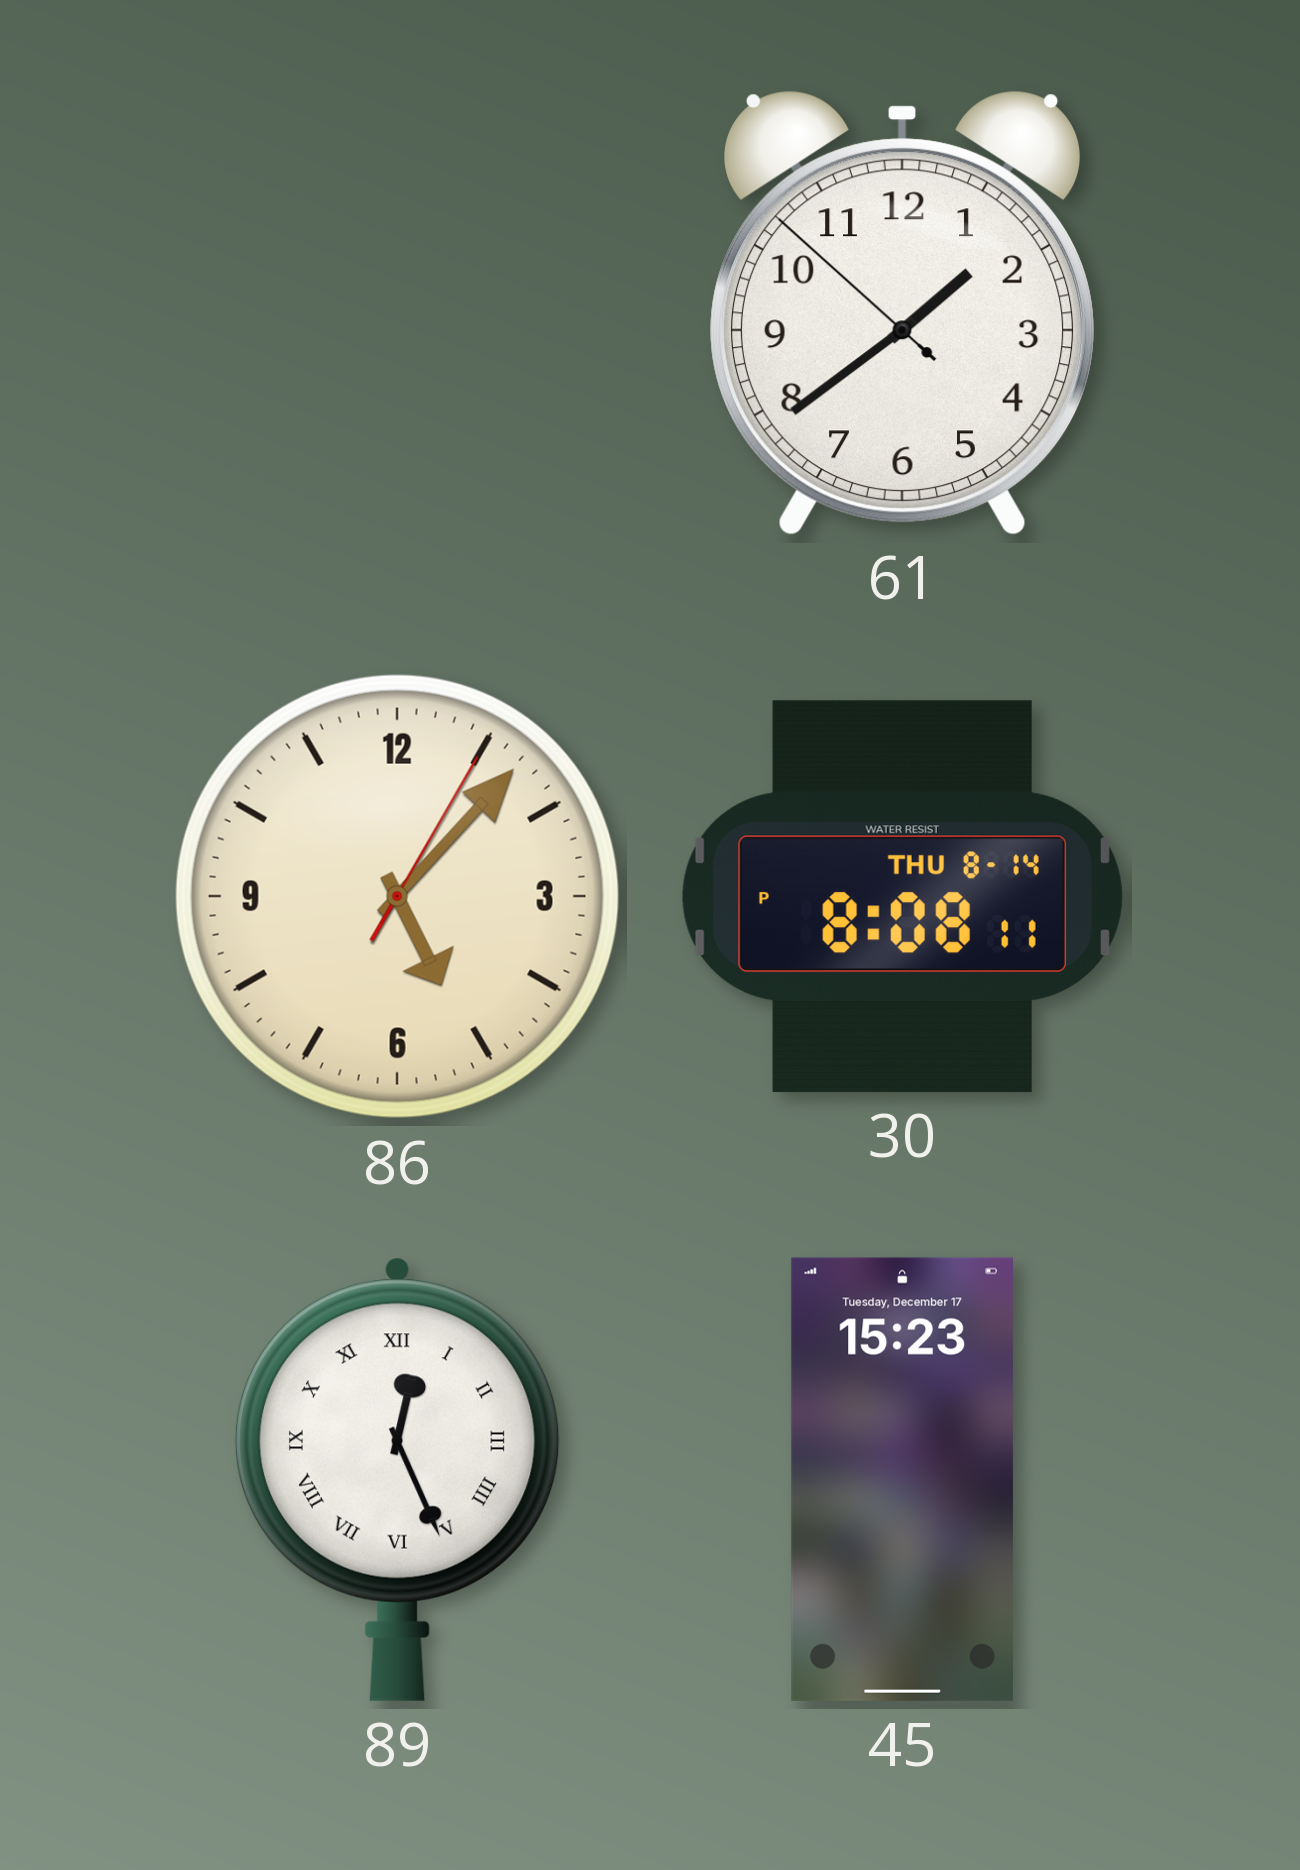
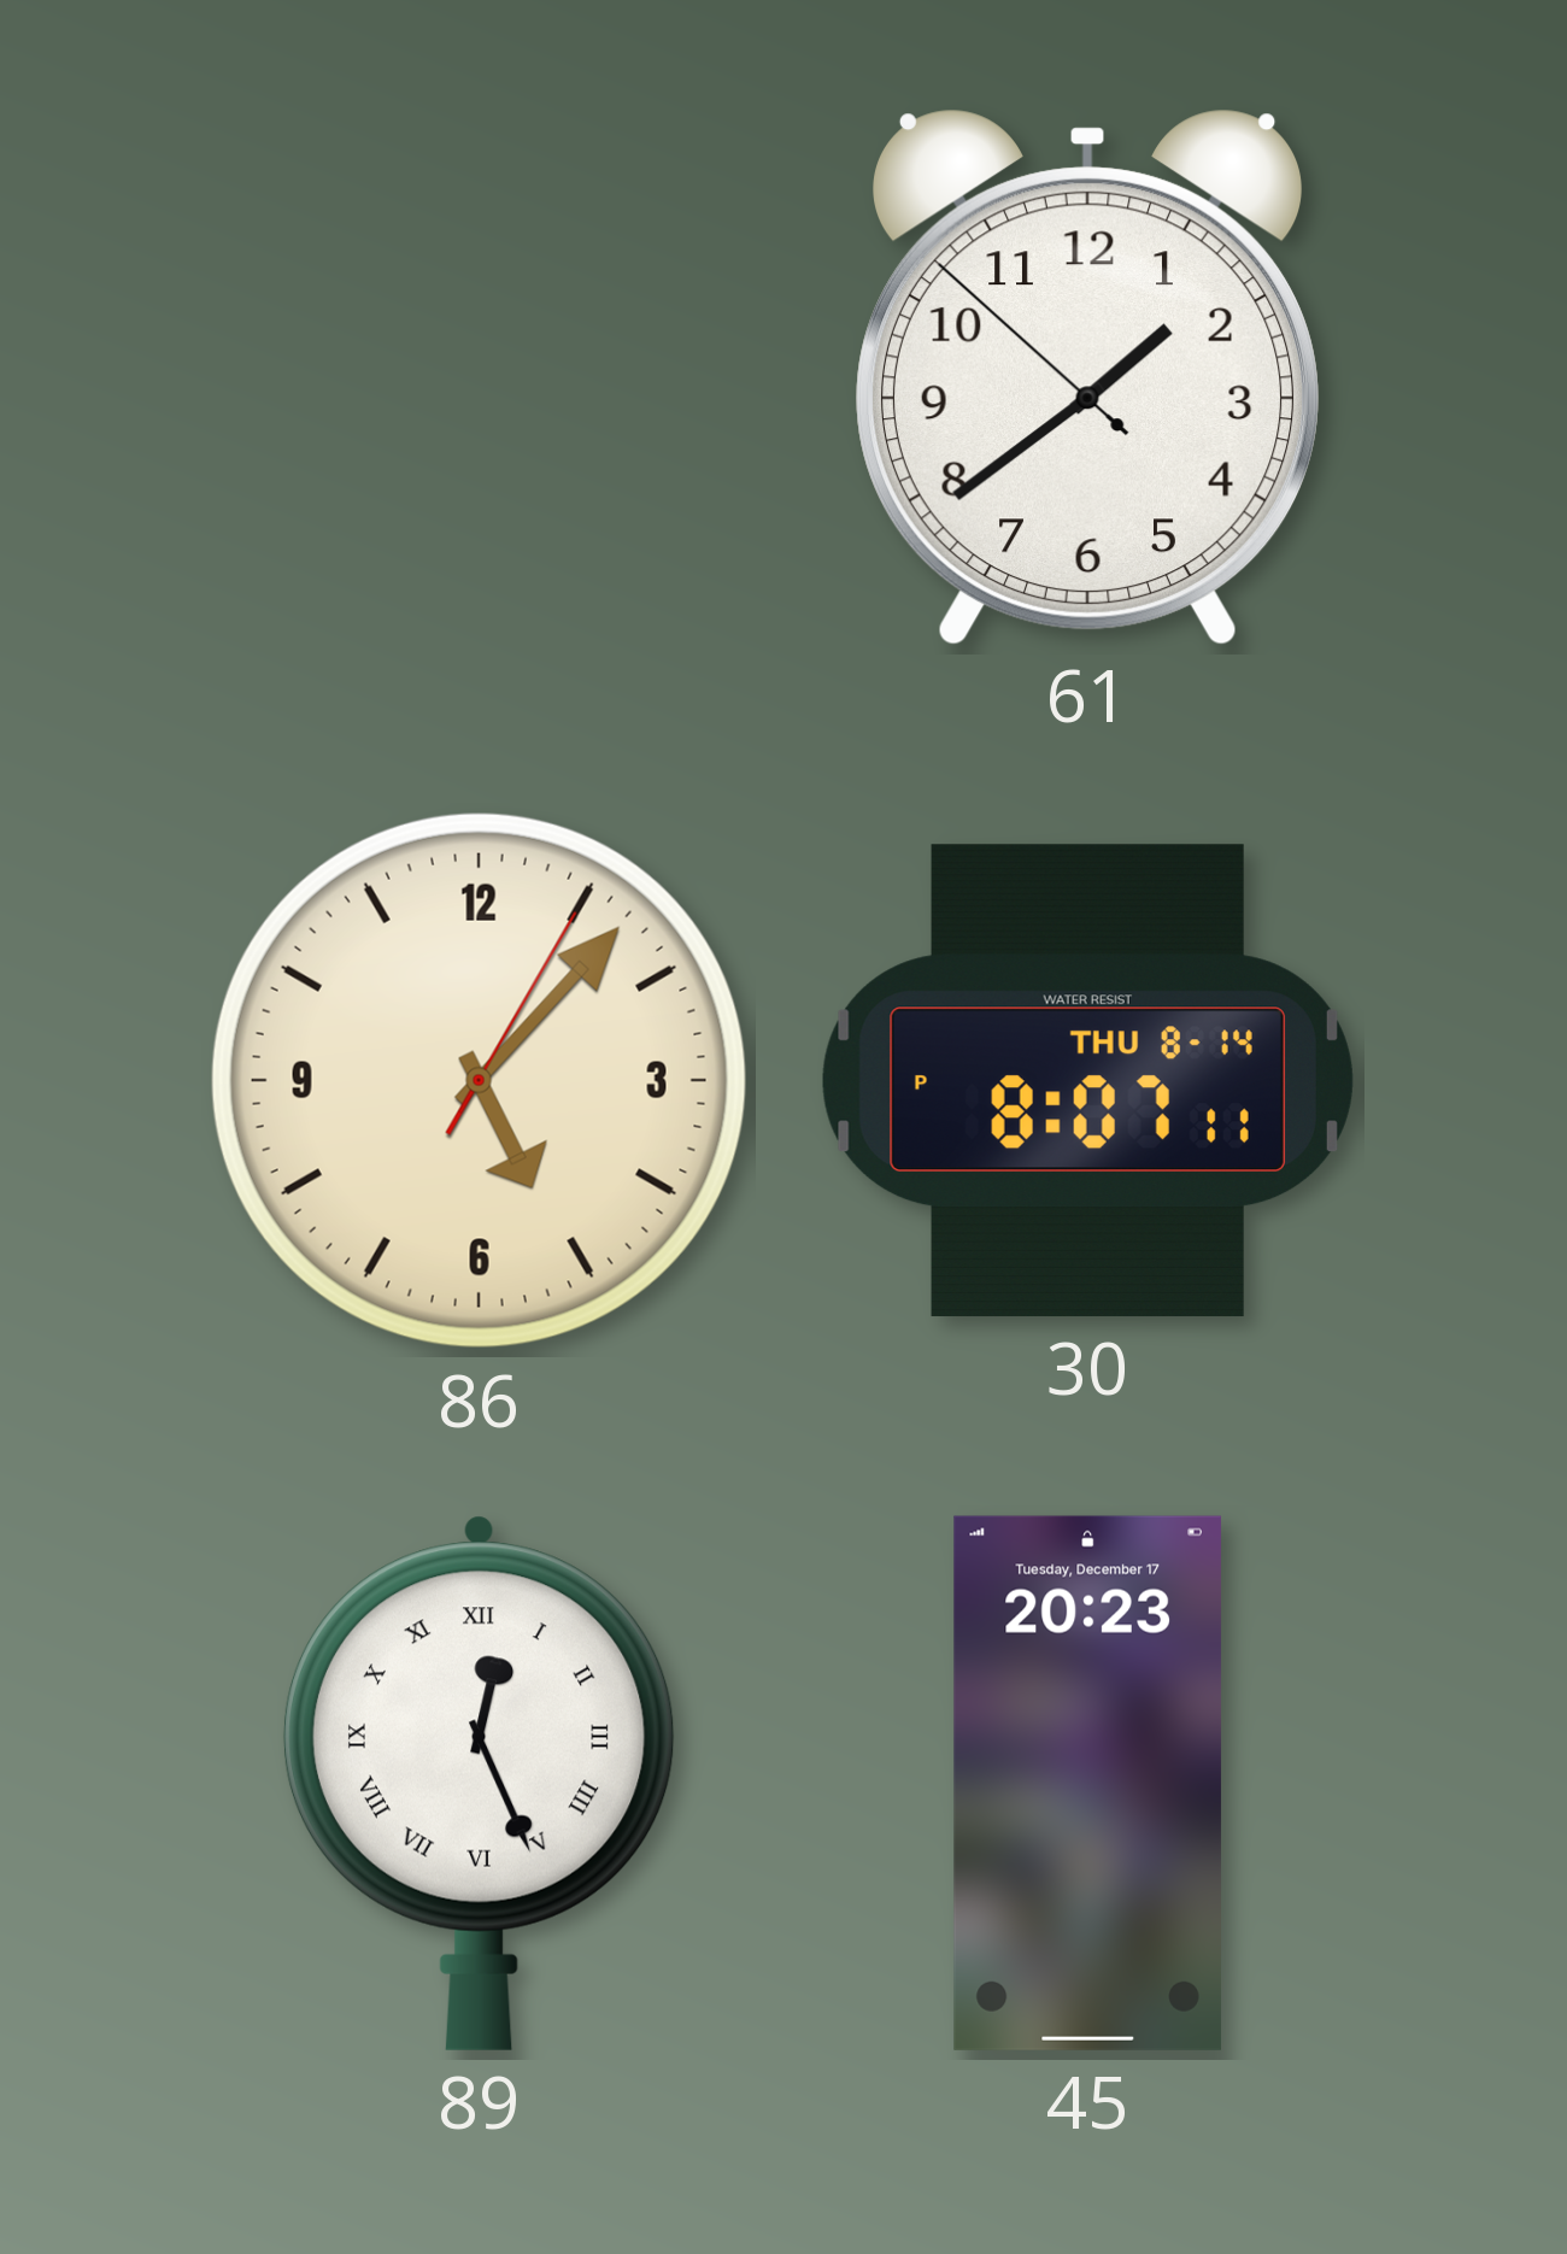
30: 8:08 -> 8:07
45: 15:23 -> 20:23
